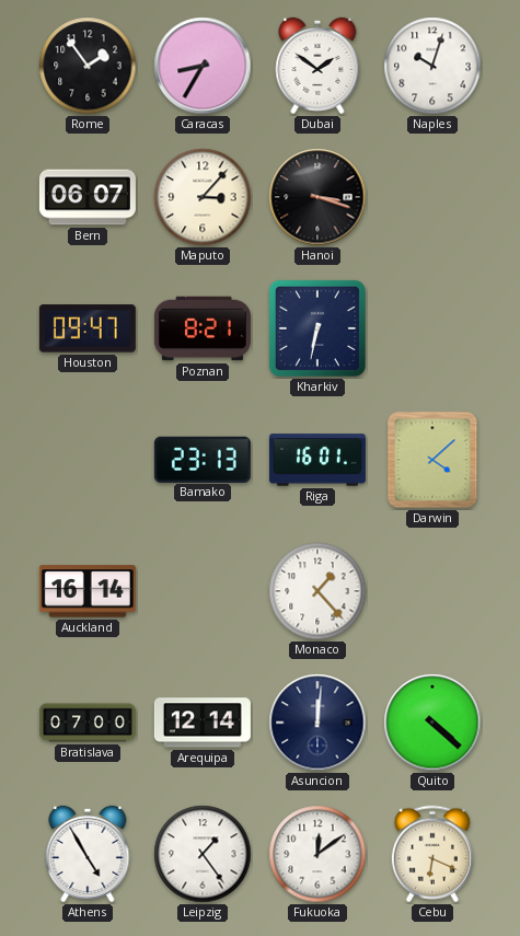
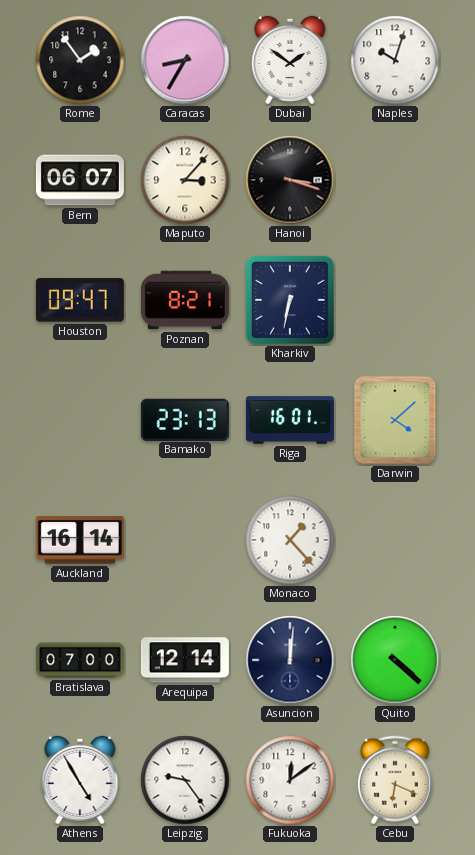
Leipzig: 1:24 -> 9:24
